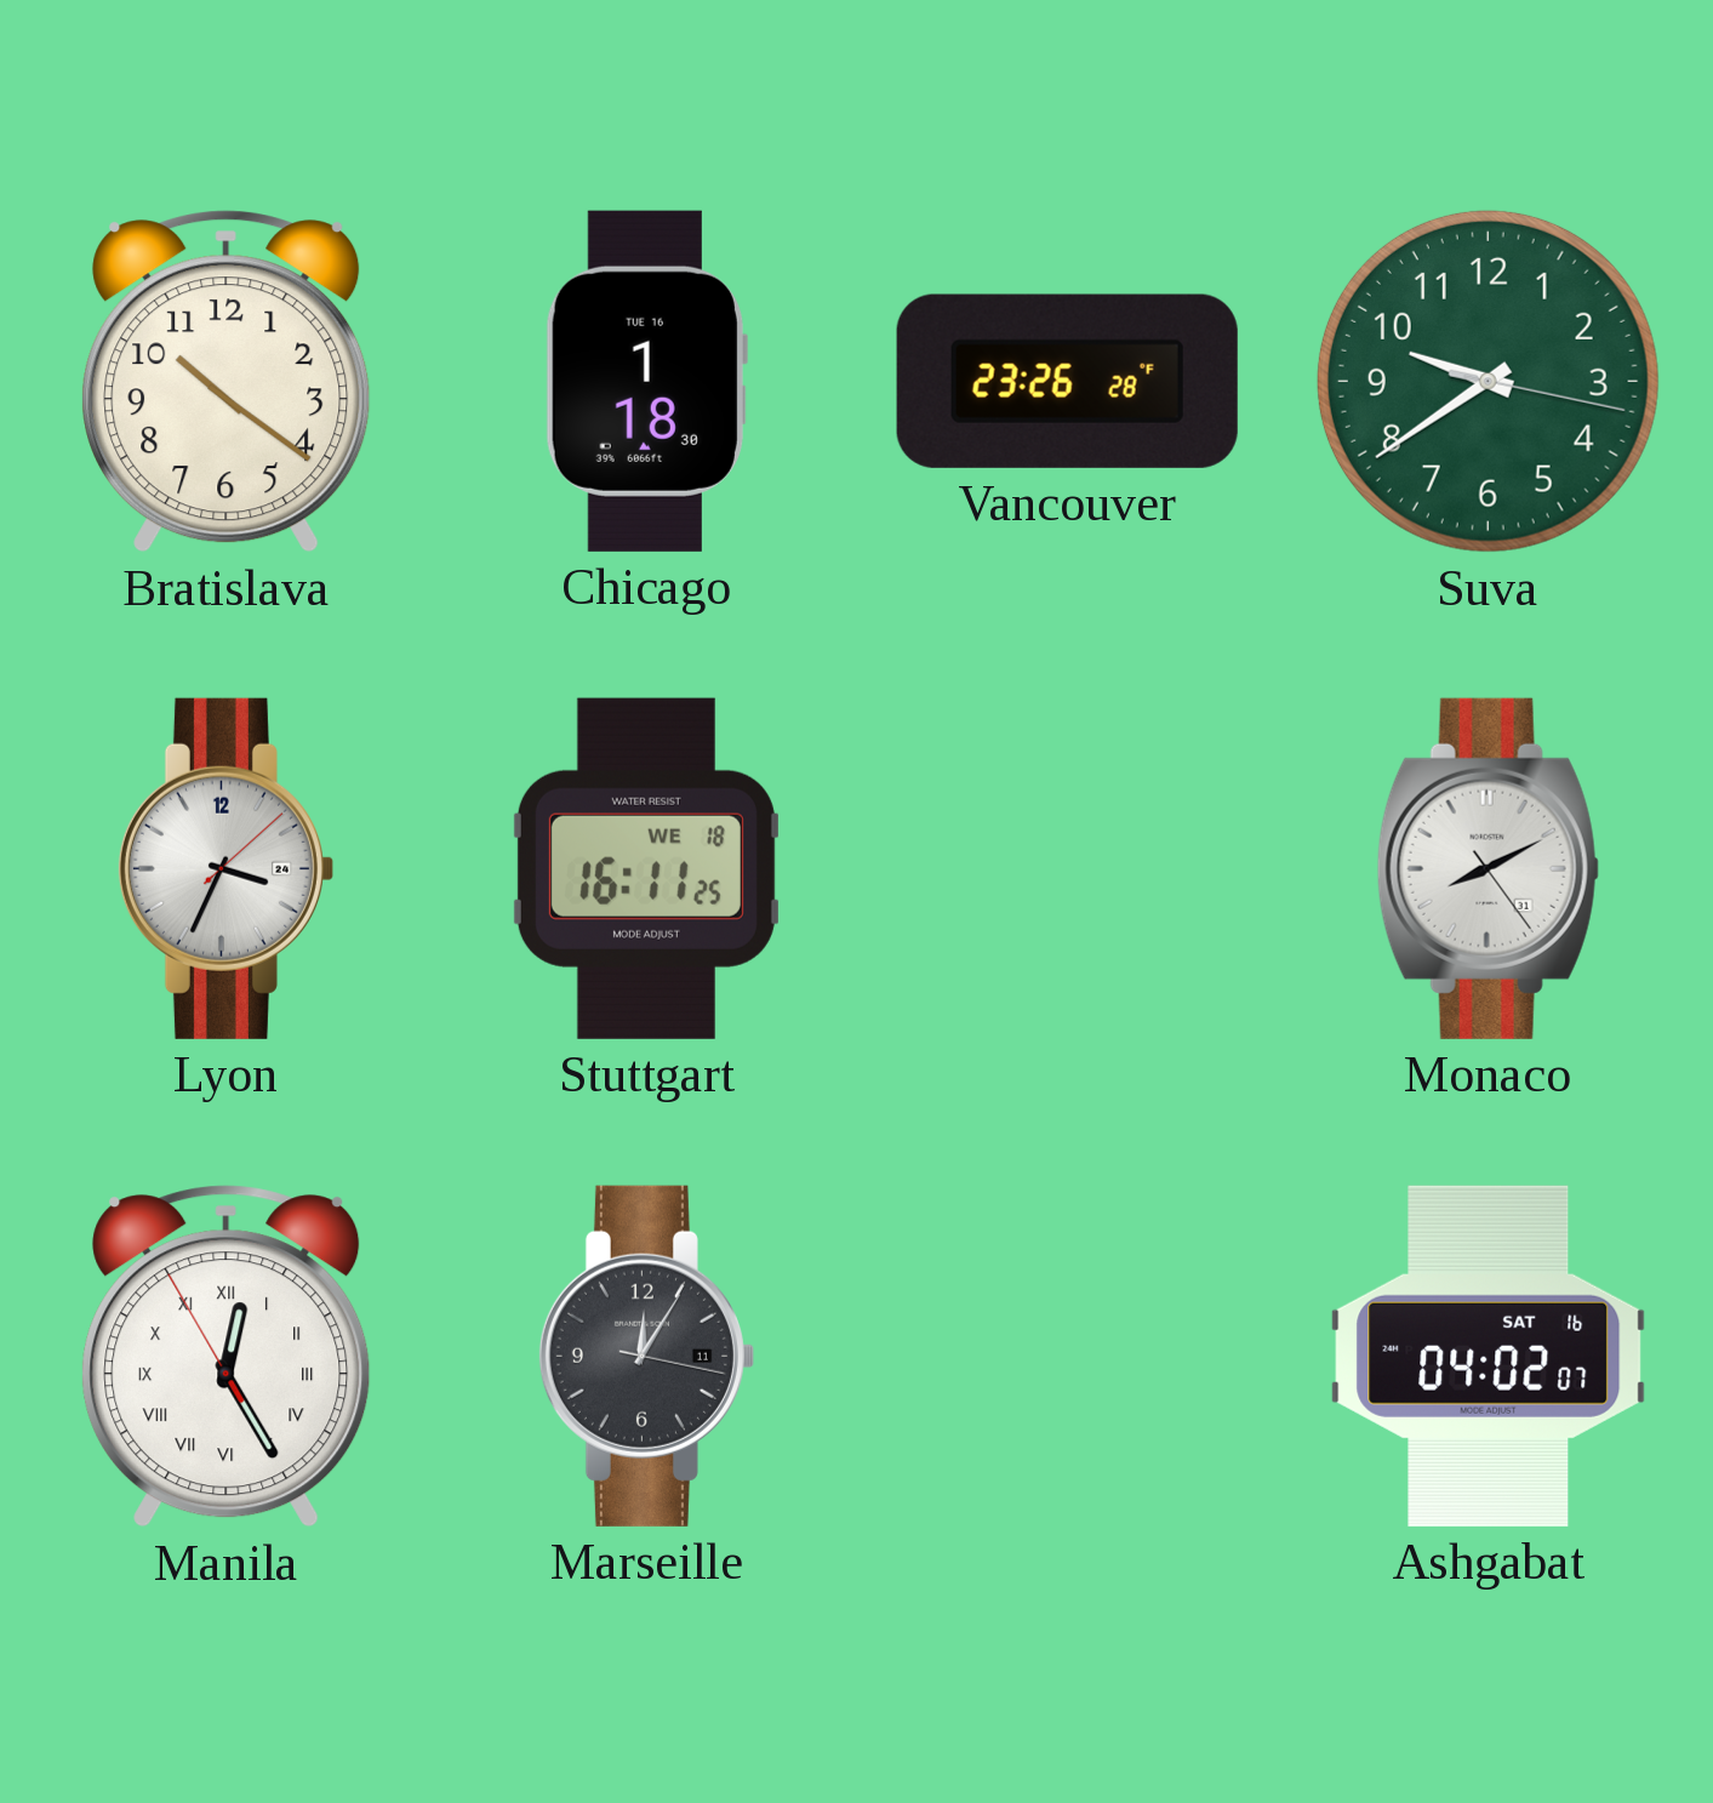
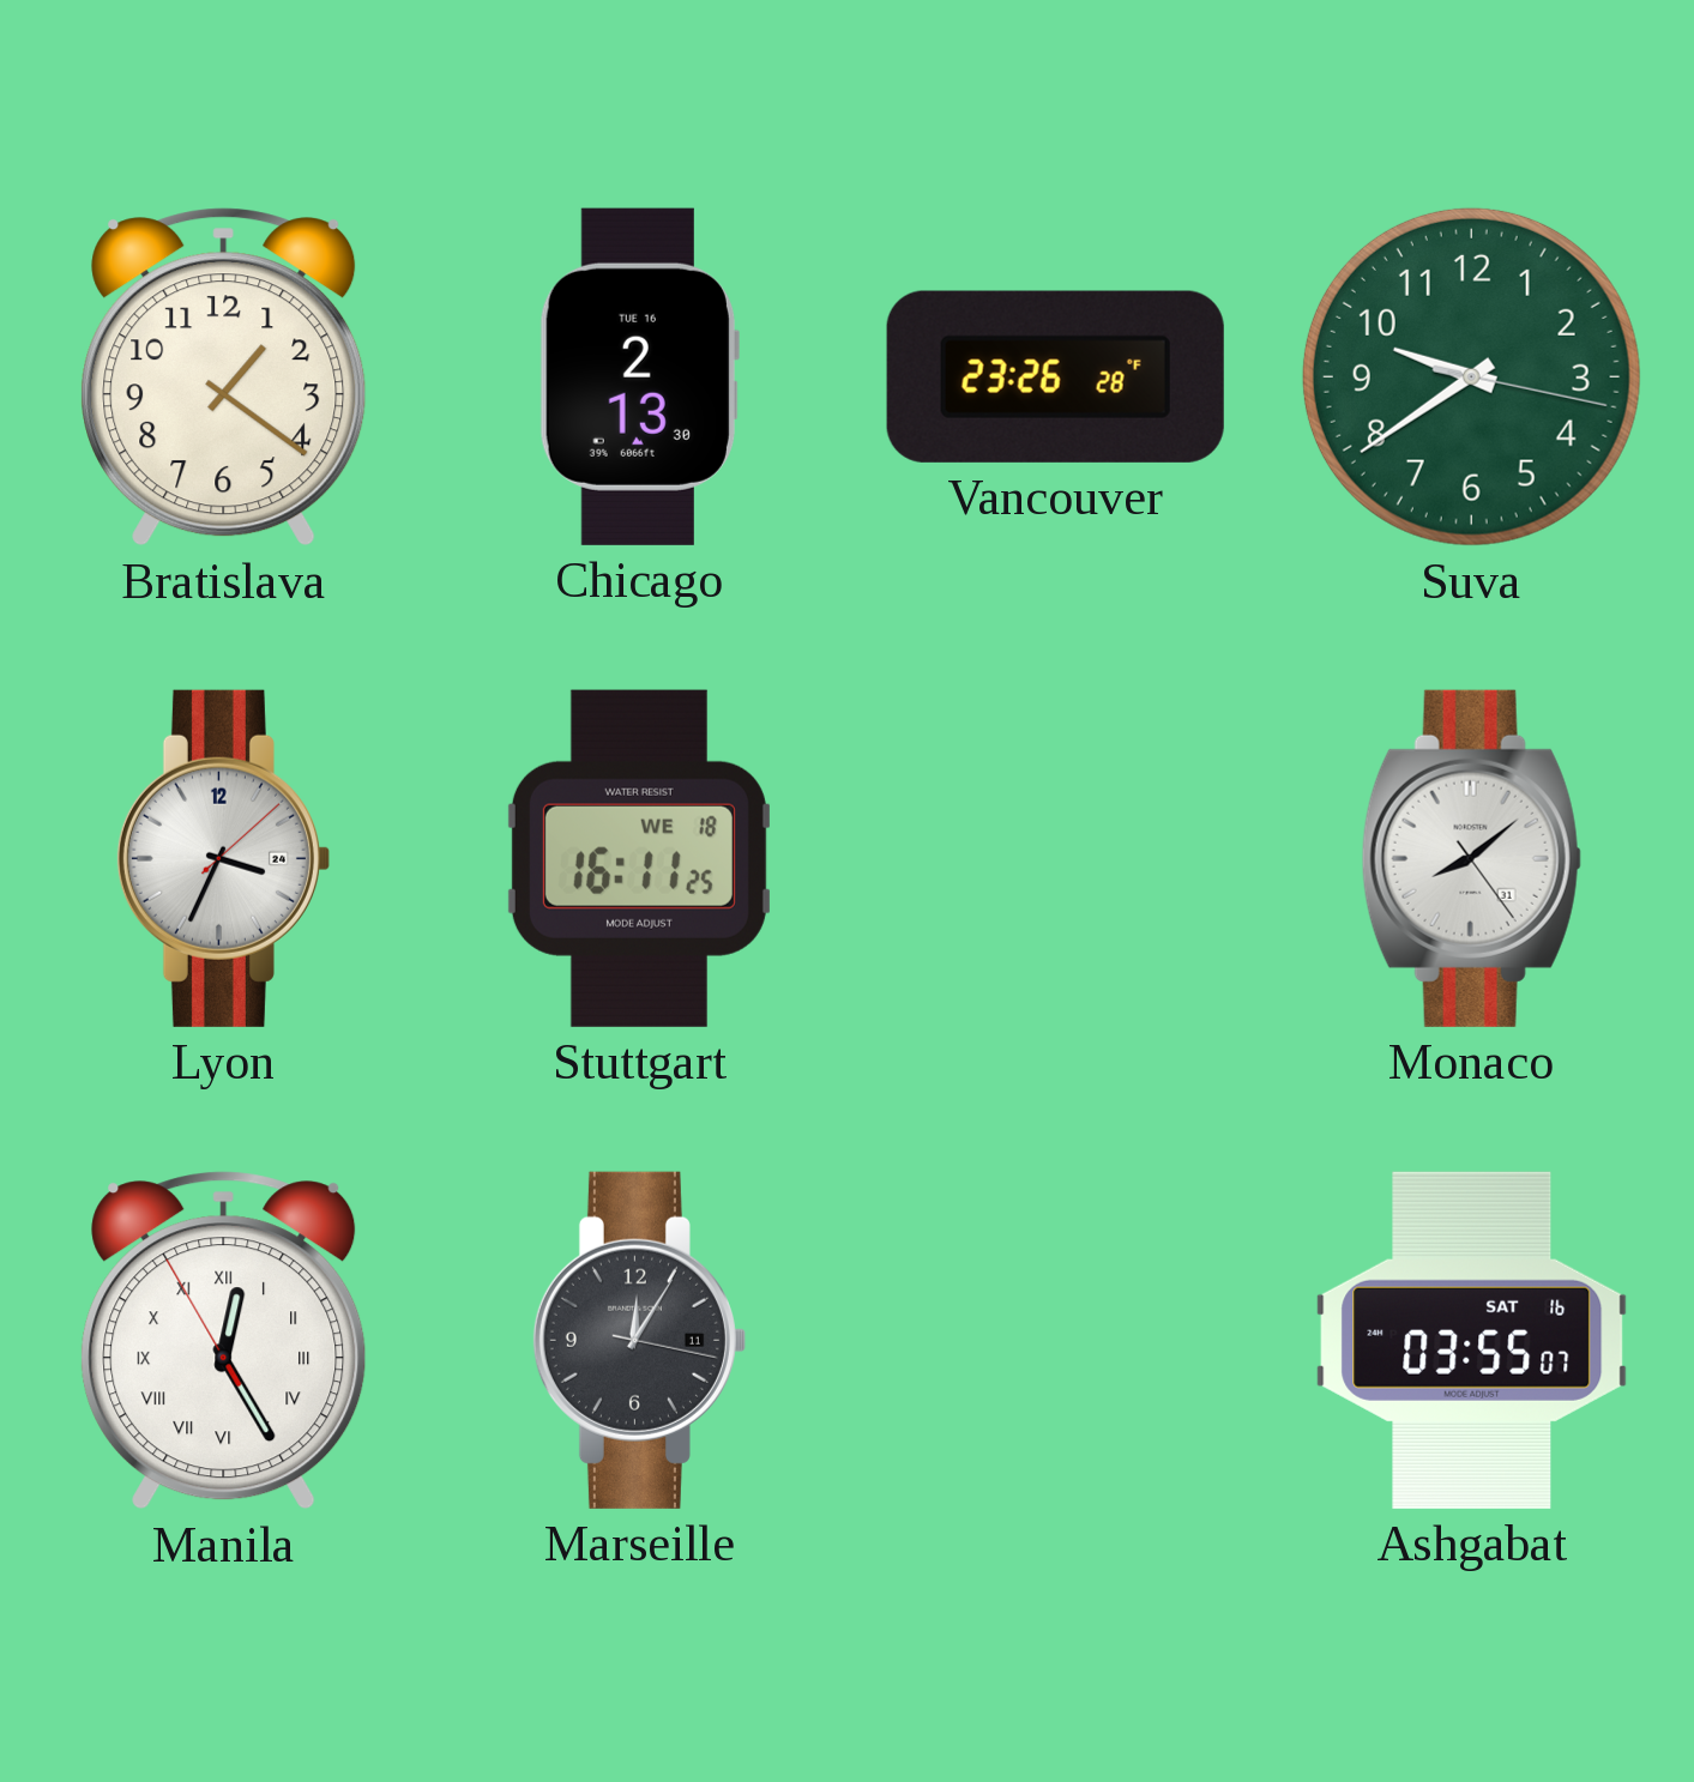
Bratislava: 10:21 -> 1:21
Chicago: 1:18 -> 2:13
Monaco: 8:10 -> 8:08
Ashgabat: 04:02 -> 03:55
